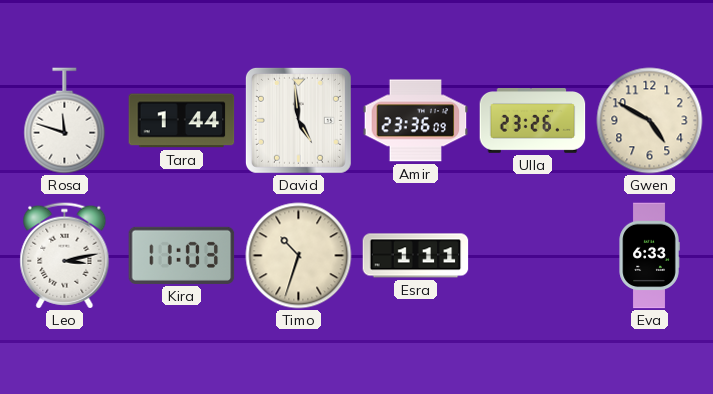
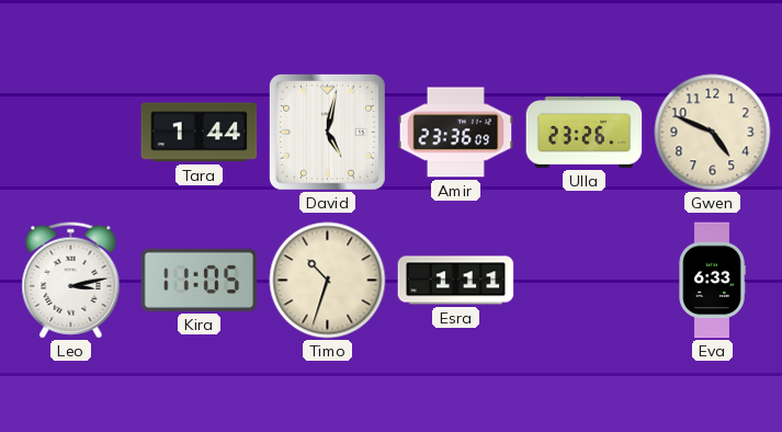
Rosa: 11:48 -> none
David: 4:59 -> 5:02
Gwen: 4:50 -> 4:49
Kira: 11:03 -> 11:05
